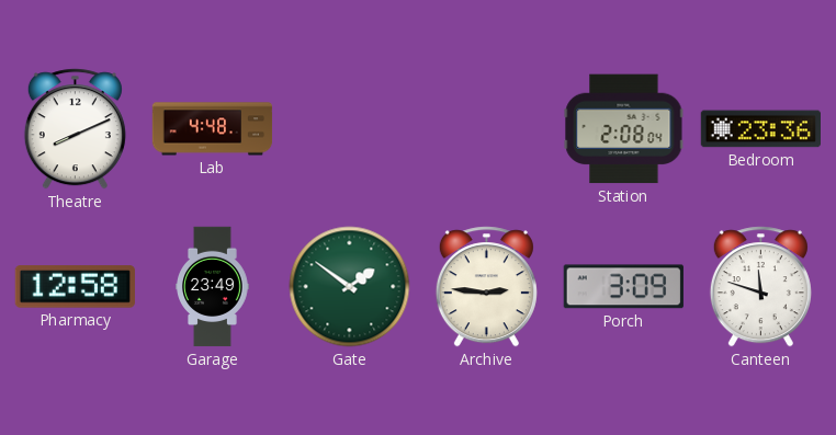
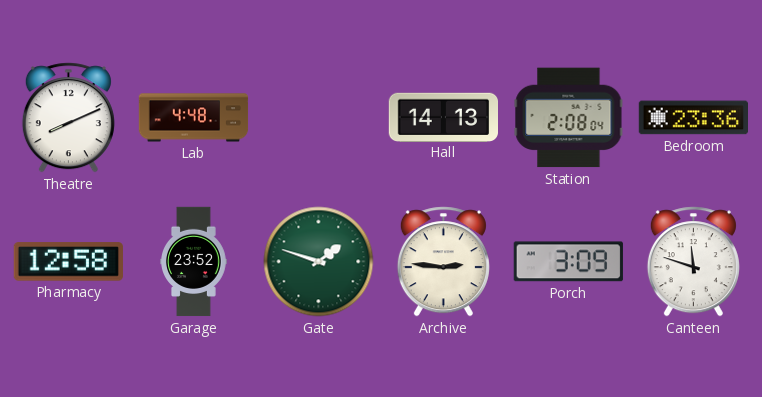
Hall: none -> 14:13
Garage: 23:49 -> 23:52
Gate: 1:51 -> 1:48
